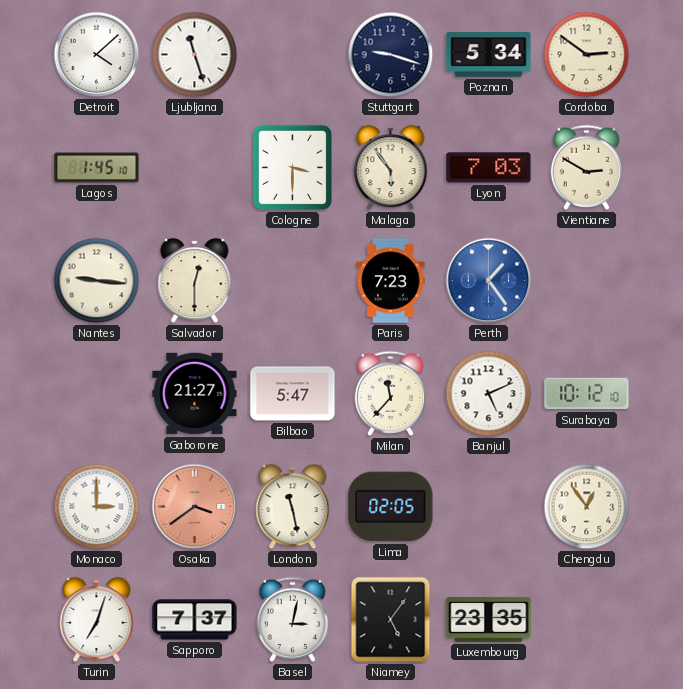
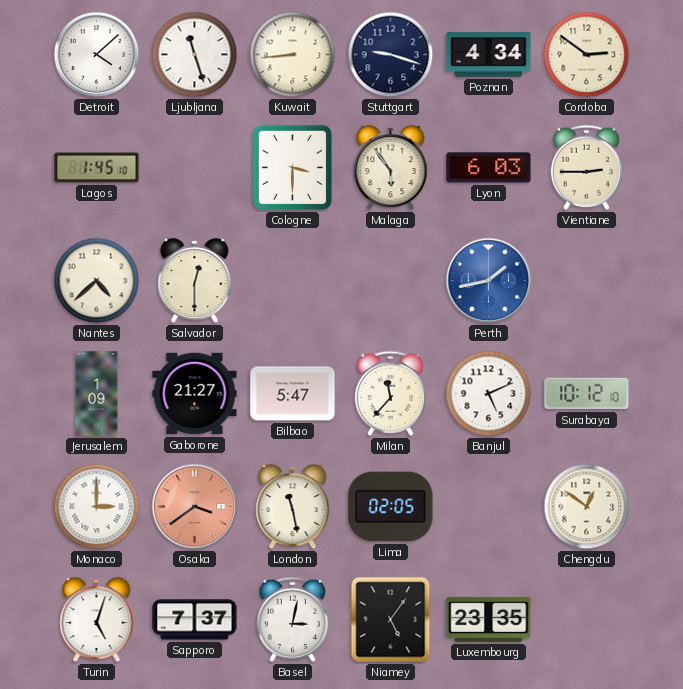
Kuwait: none -> 8:44
Poznan: 5:34 -> 4:34
Lyon: 7:03 -> 6:03
Vientiane: 2:50 -> 2:45
Nantes: 9:16 -> 4:38
Paris: 7:23 -> none
Perth: 1:24 -> 1:43
Jerusalem: none -> 1:09
Chengdu: 12:54 -> 12:51
Turin: 7:03 -> 5:03
